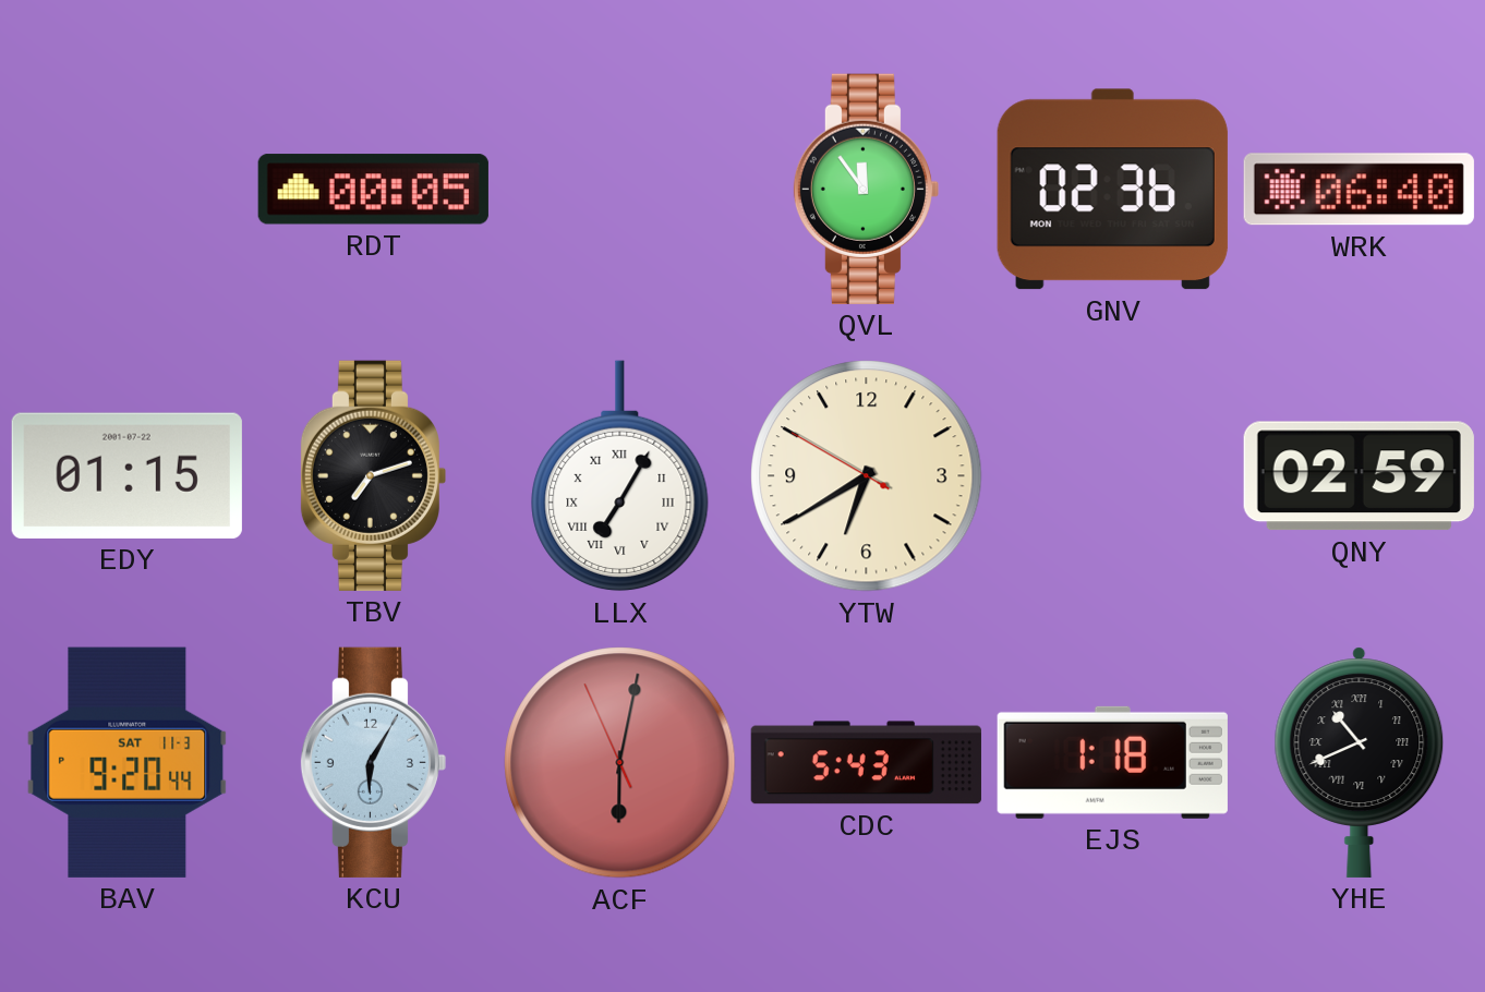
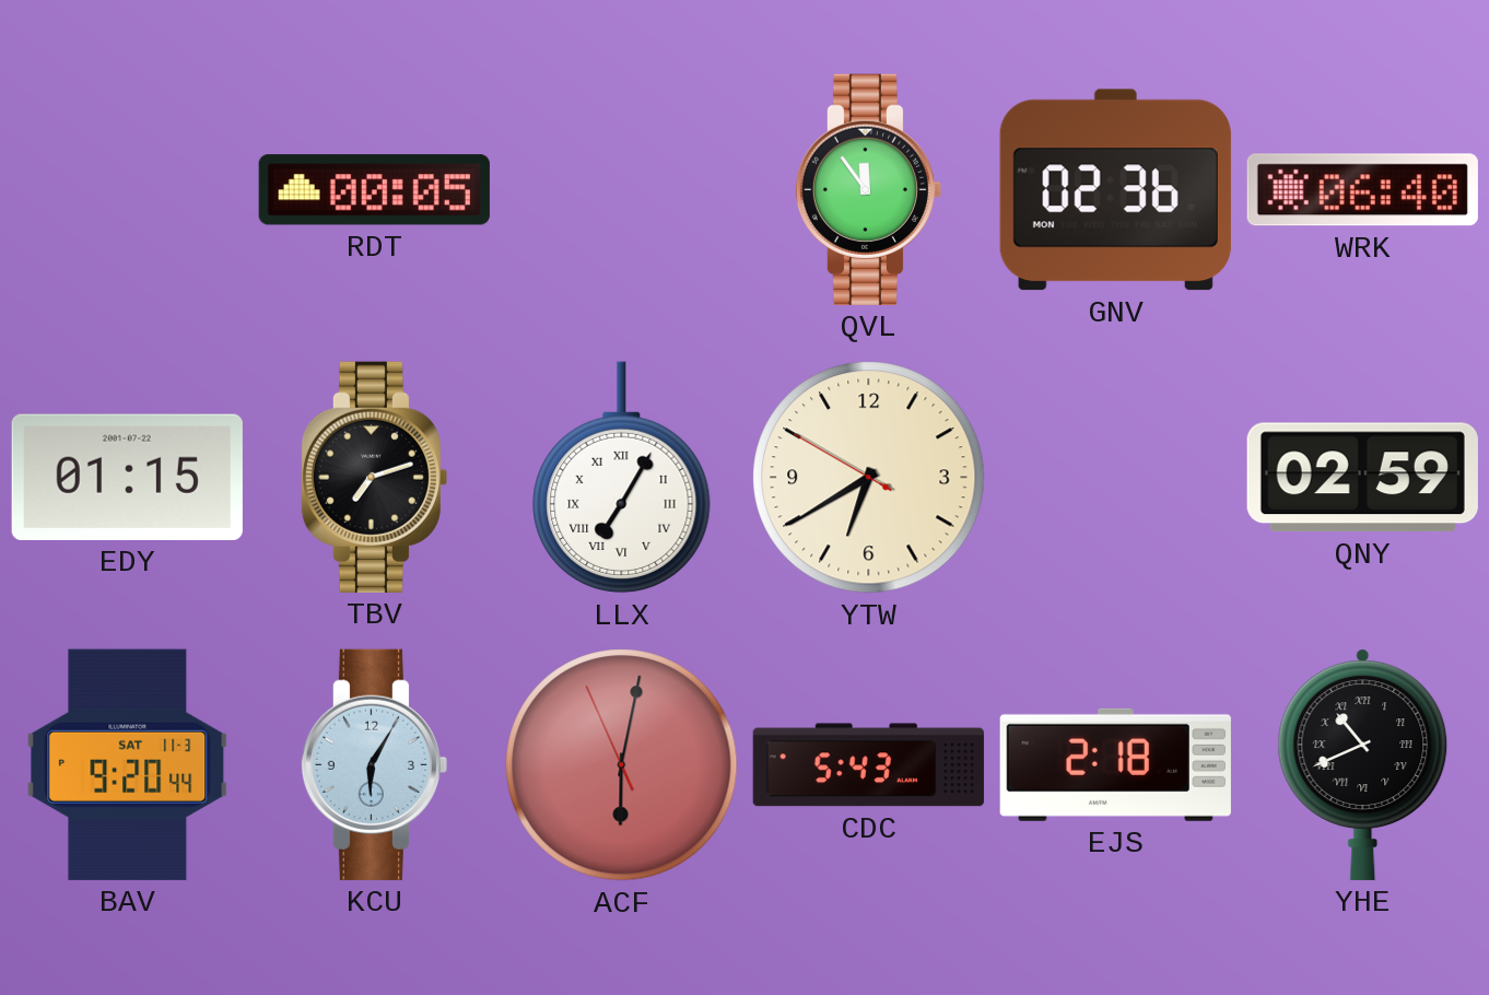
EJS: 1:18 -> 2:18
